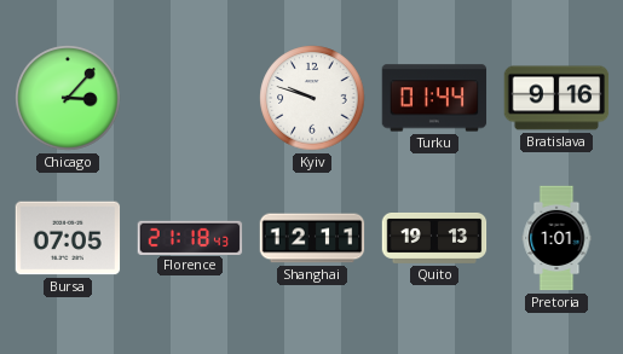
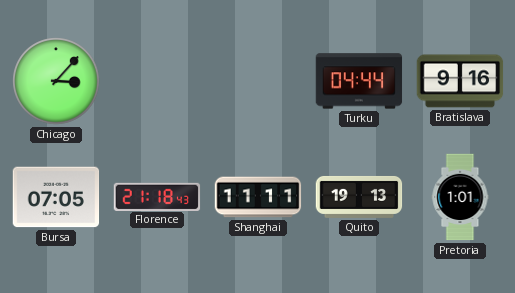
Kyiv: 9:48 -> none
Turku: 01:44 -> 04:44
Shanghai: 12:11 -> 11:11
